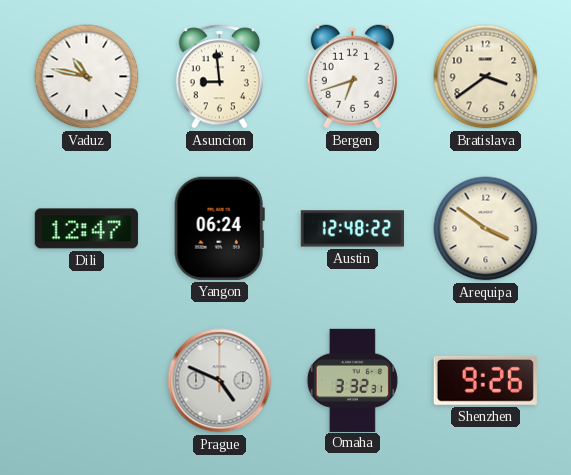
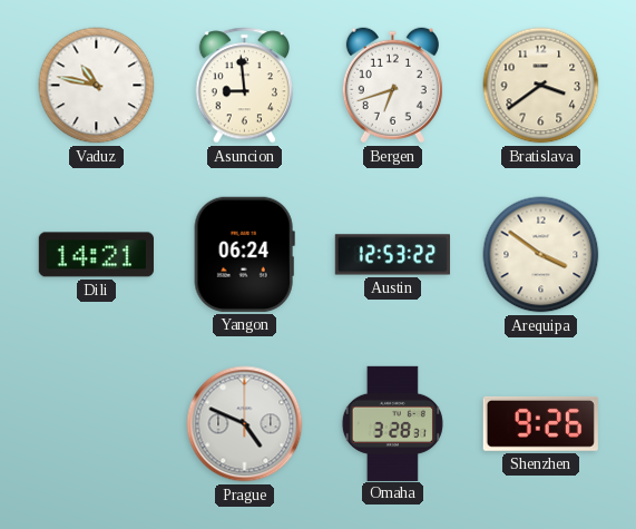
Dili: 12:47 -> 14:21
Austin: 12:48 -> 12:53
Omaha: 3:32 -> 3:28
